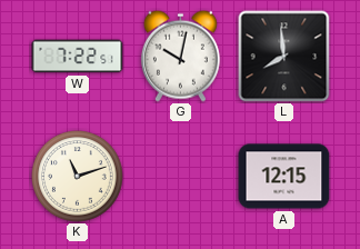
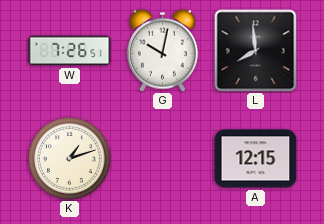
W: 7:22 -> 7:26
K: 11:12 -> 1:12
